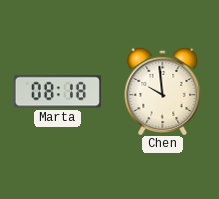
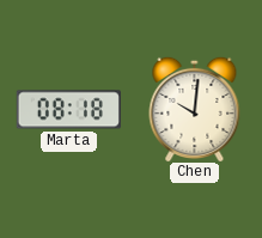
Chen: 9:59 -> 10:01
